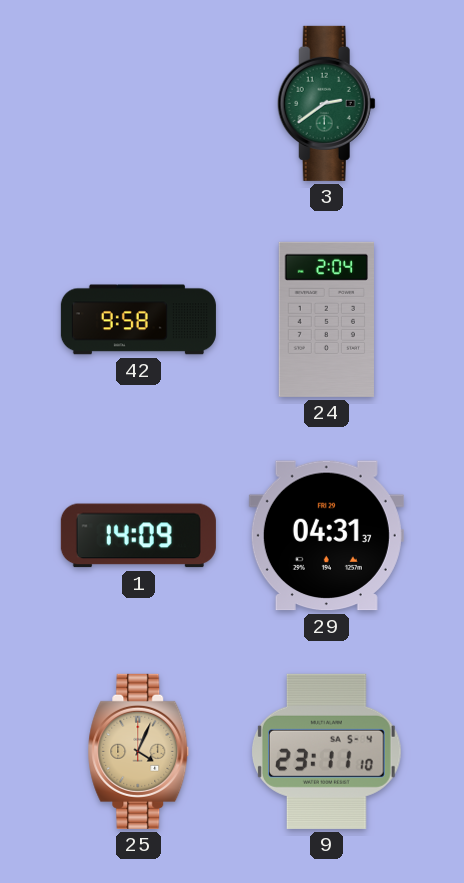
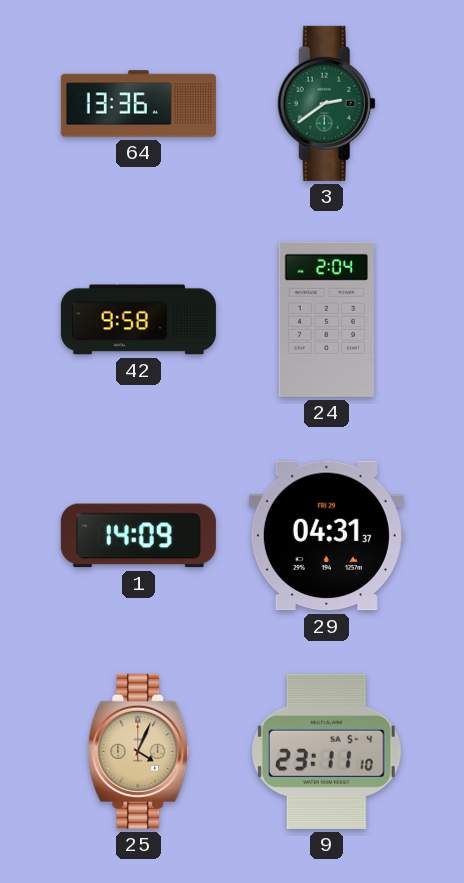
64: none -> 13:36
